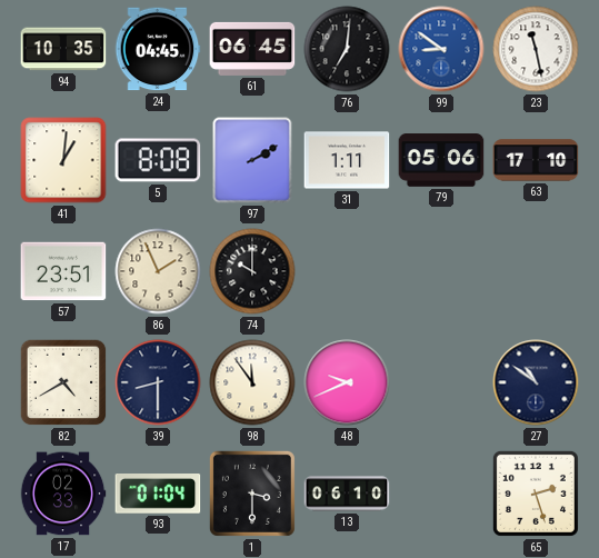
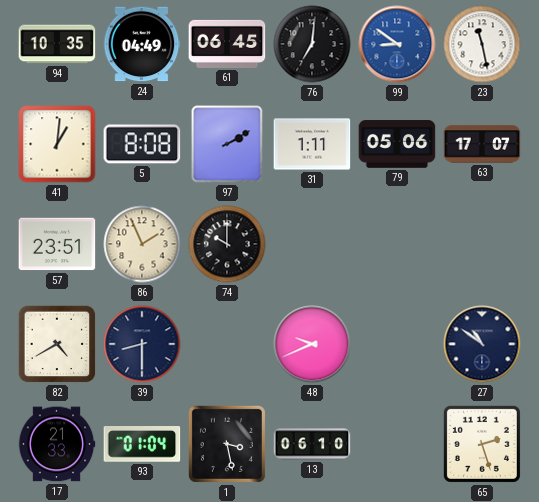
24: 04:45 -> 04:49
63: 17:10 -> 17:07
98: 11:54 -> none
17: 02:33 -> 21:33
1: 3:30 -> 3:28
